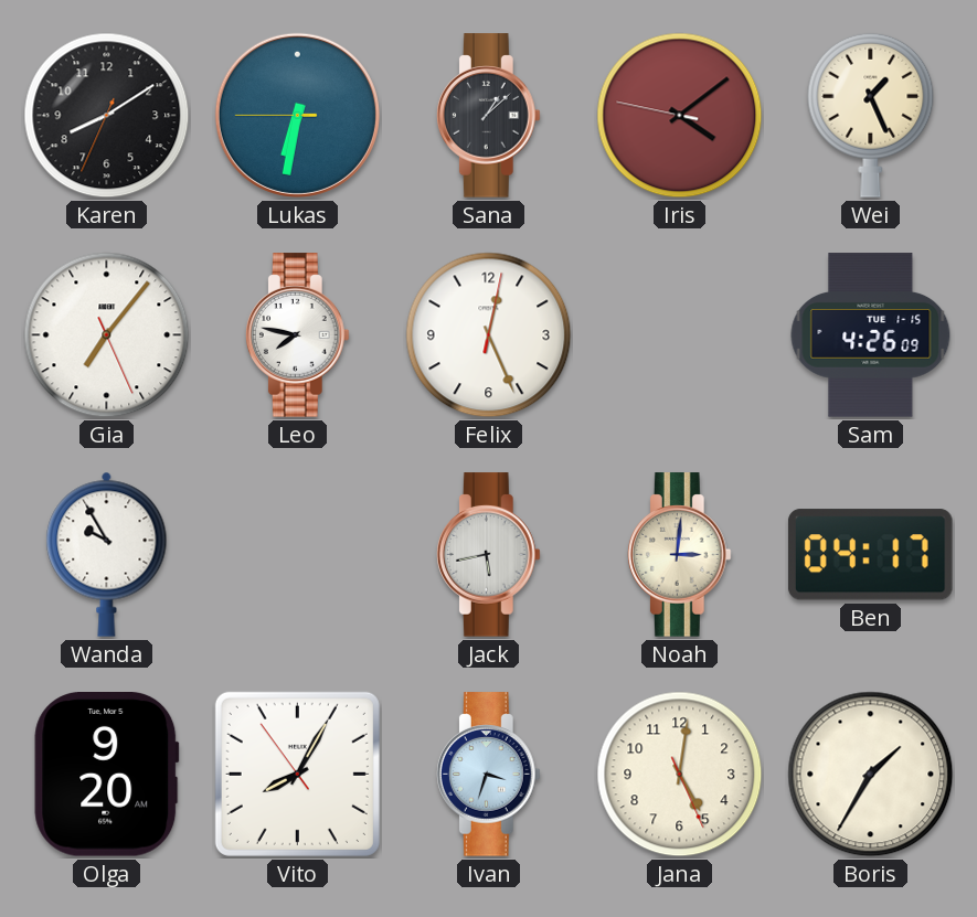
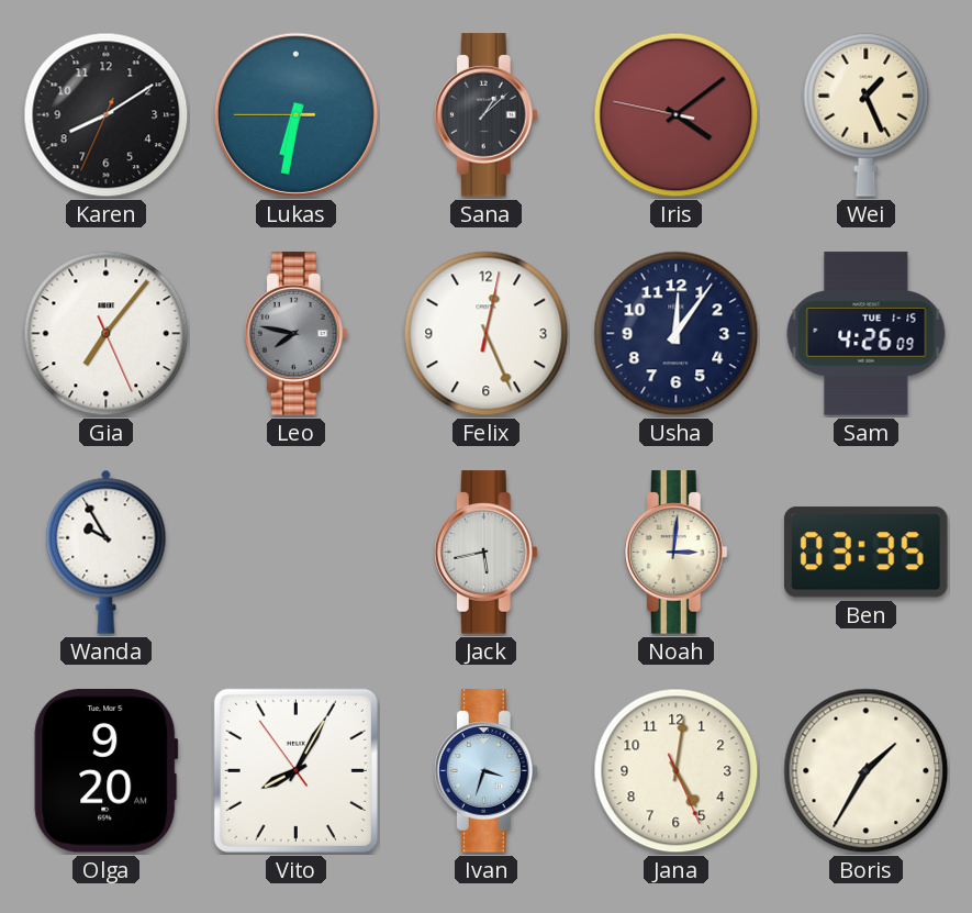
Leo dial: white -> grey
Usha: none -> 12:06
Ben: 04:17 -> 03:35
